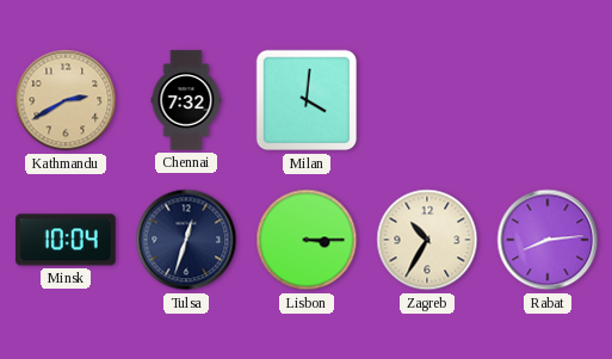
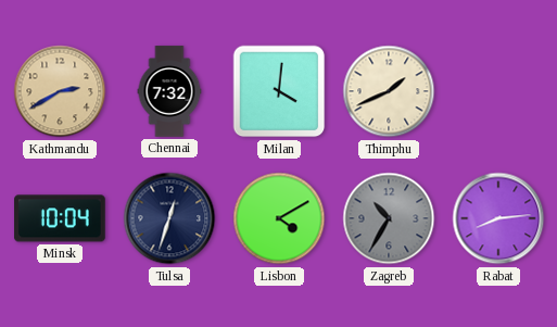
Thimphu: none -> 1:41
Lisbon: 3:15 -> 4:10
Zagreb dial: cream -> grey
